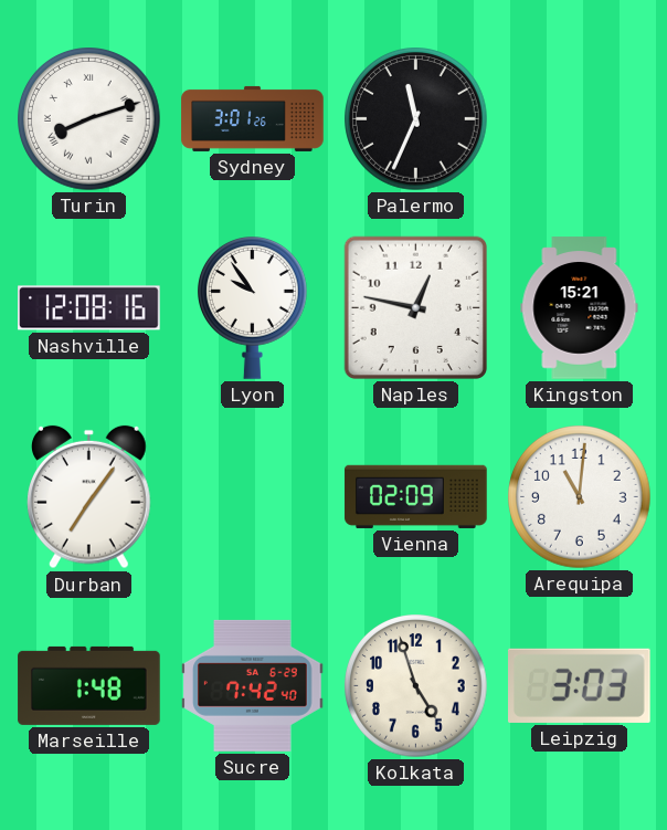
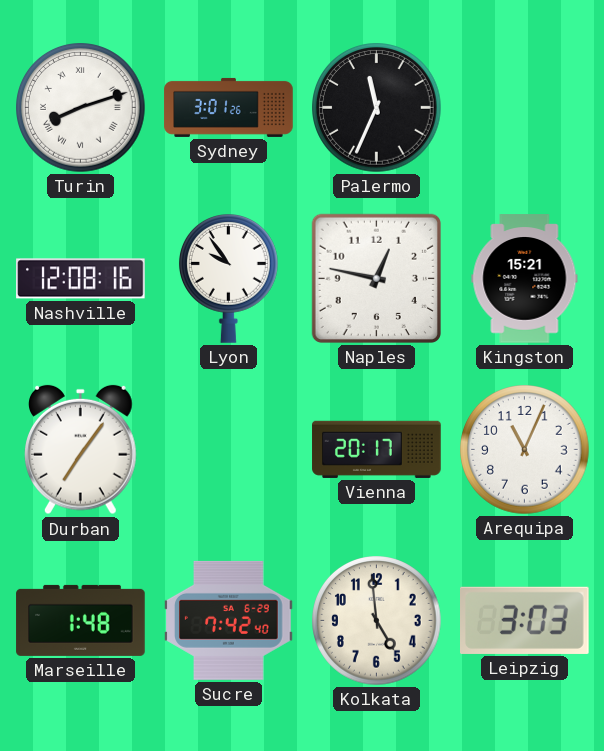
Vienna: 02:09 -> 20:17
Arequipa: 11:01 -> 11:04
Kolkata: 4:57 -> 4:59
